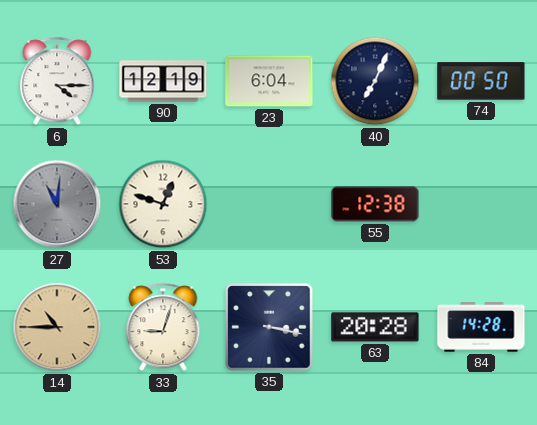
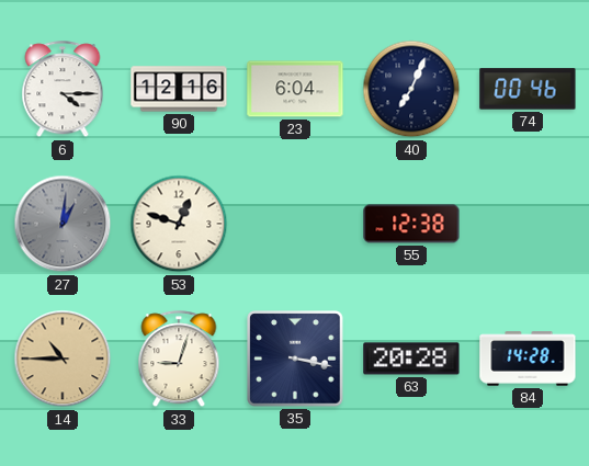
90: 12:19 -> 12:16
74: 00:50 -> 00:46
27: 11:01 -> 1:01
